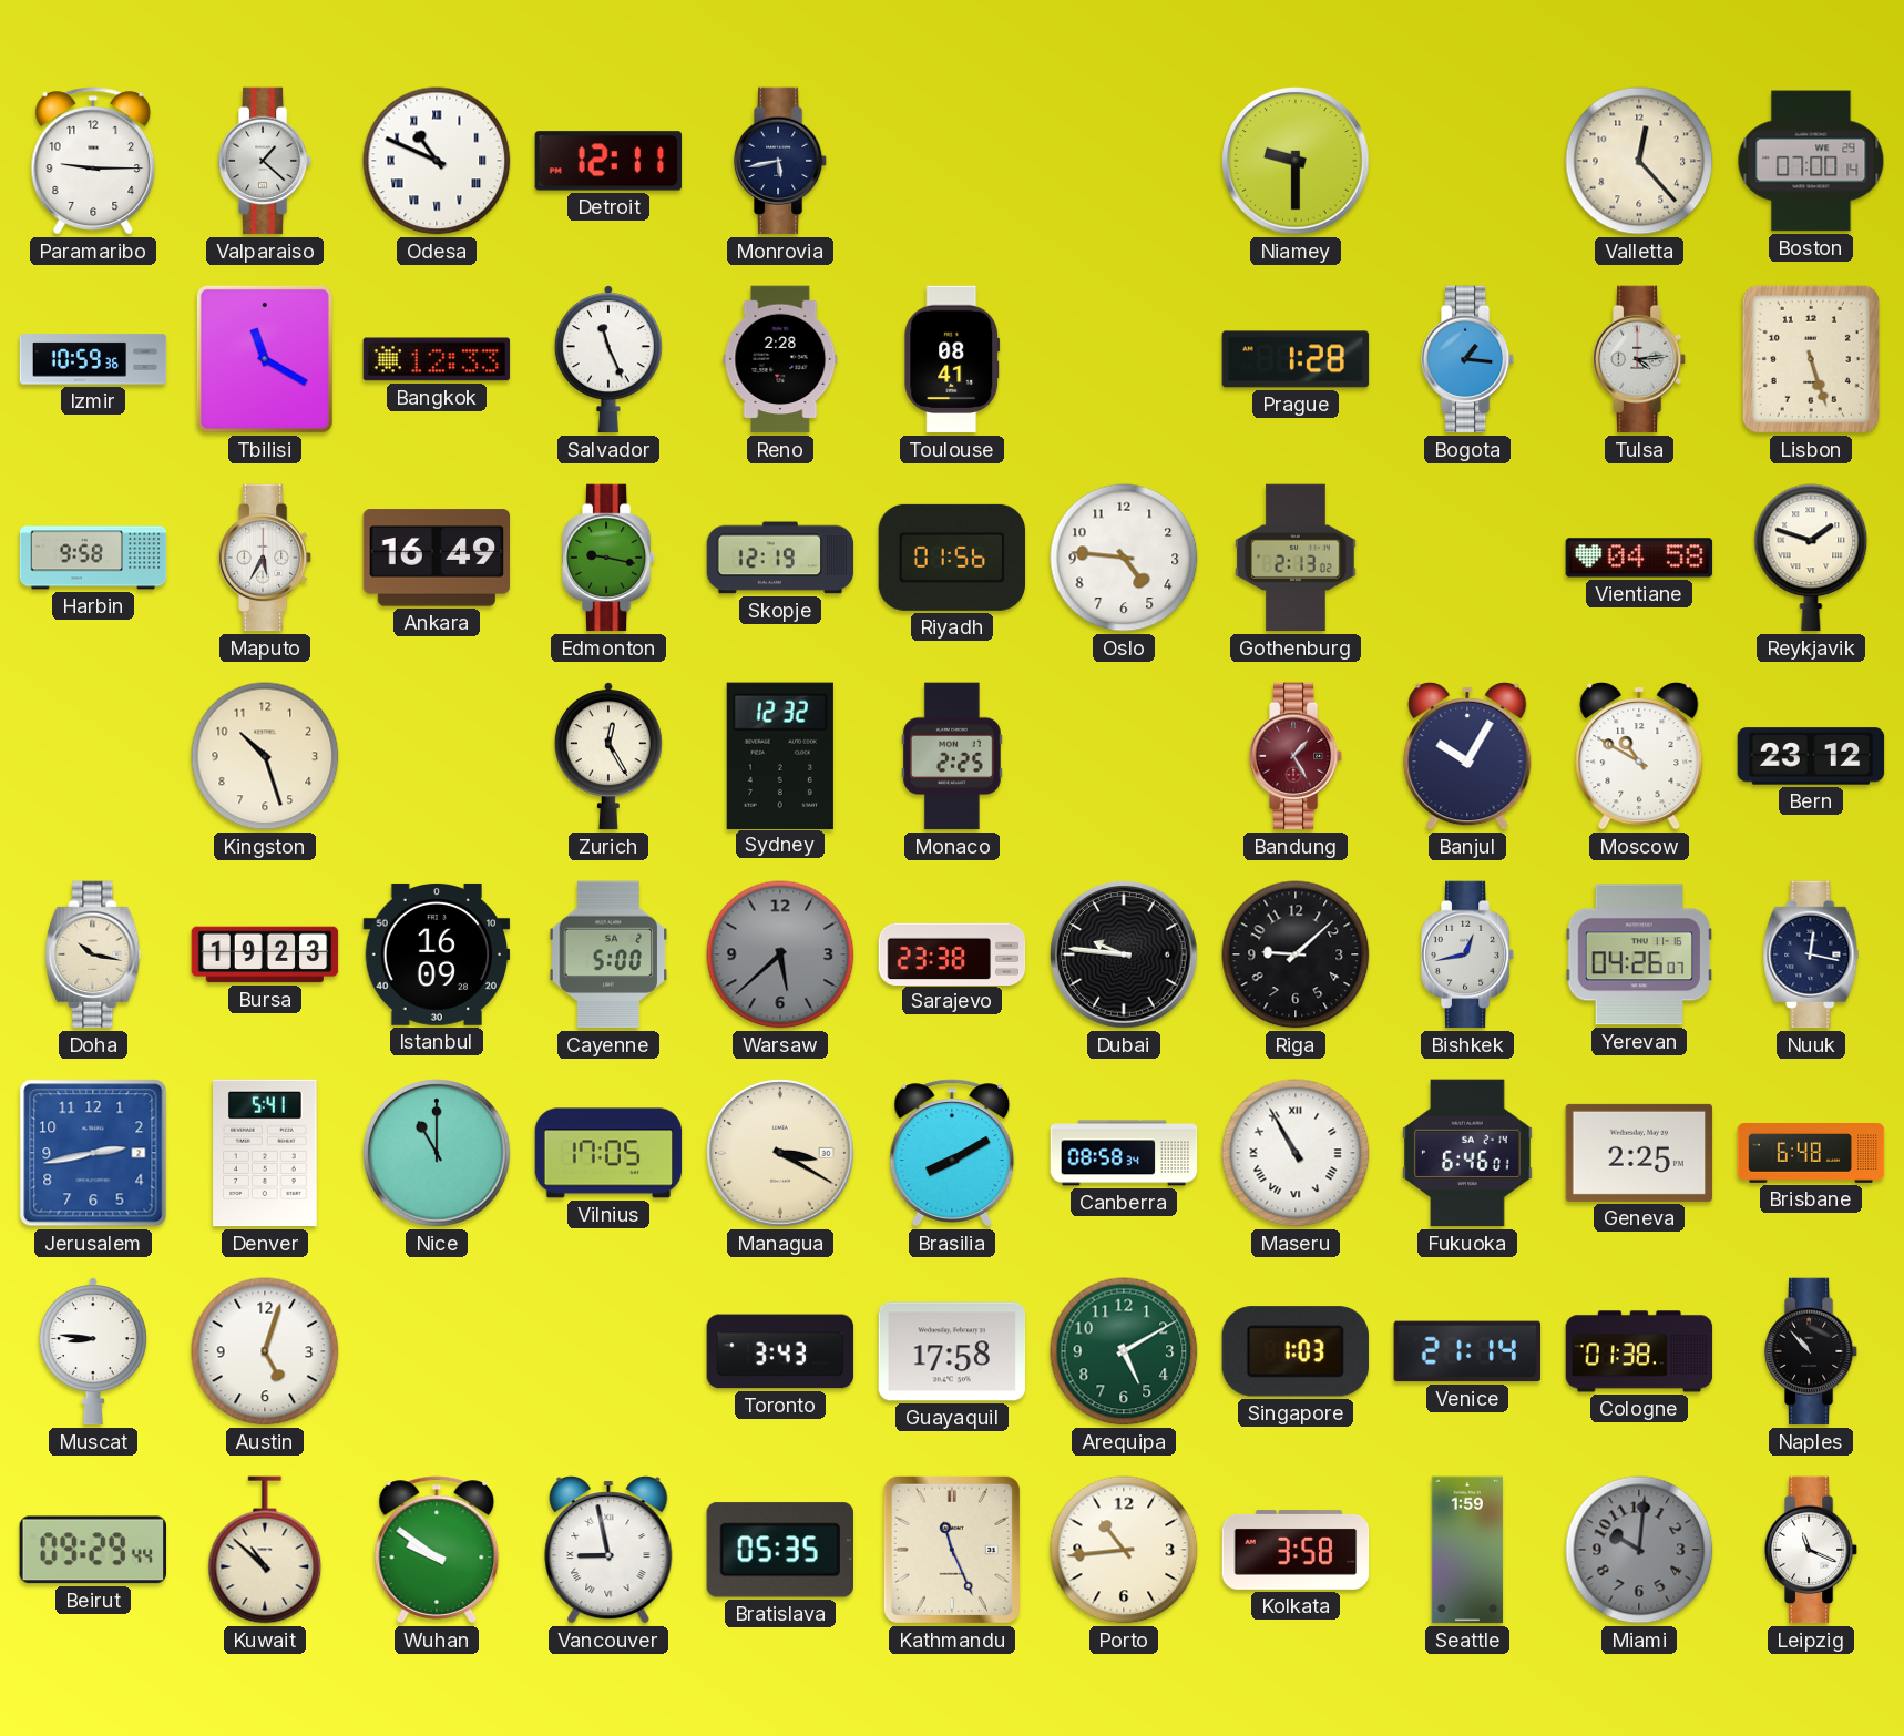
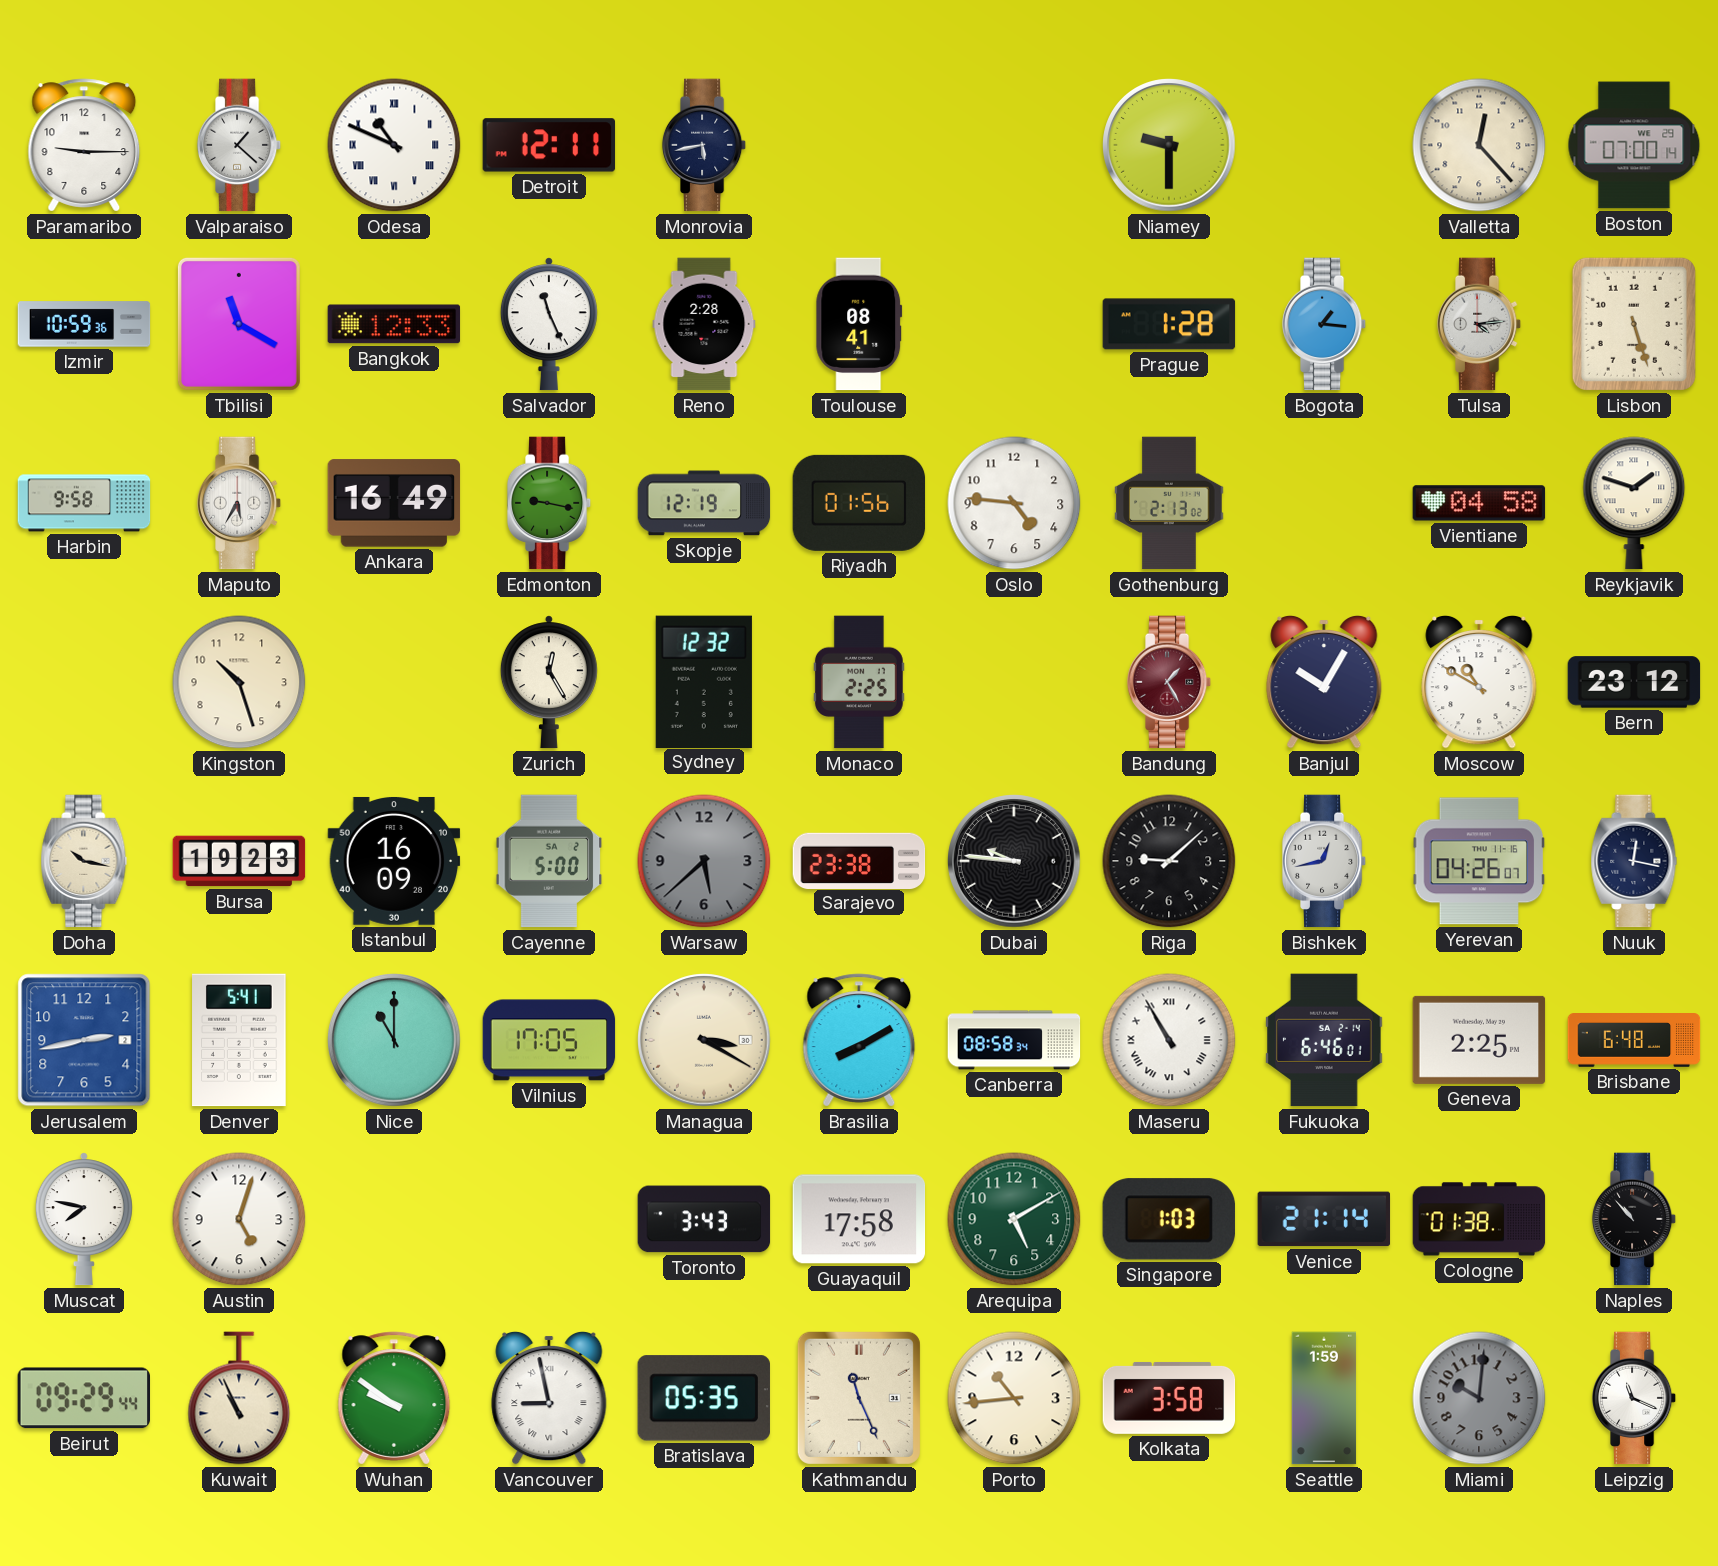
Muscat: 8:46 -> 7:47
Kuwait: 10:52 -> 10:56
